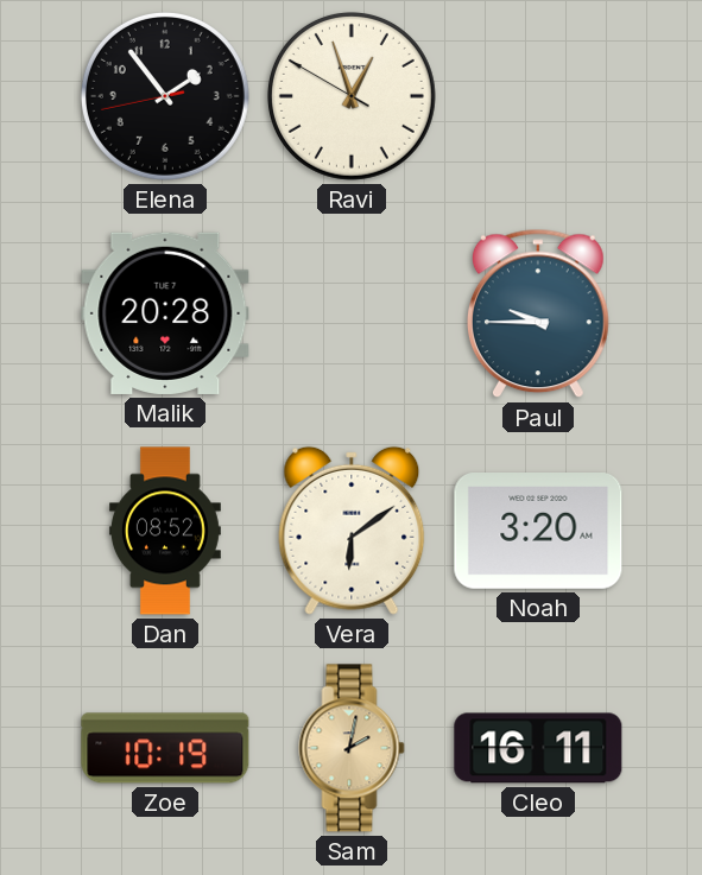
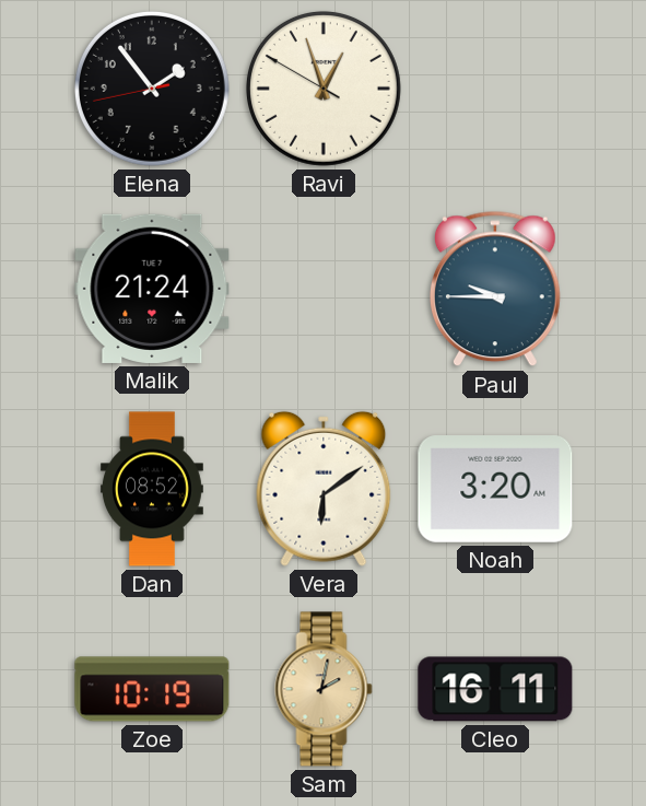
Malik: 20:28 -> 21:24
